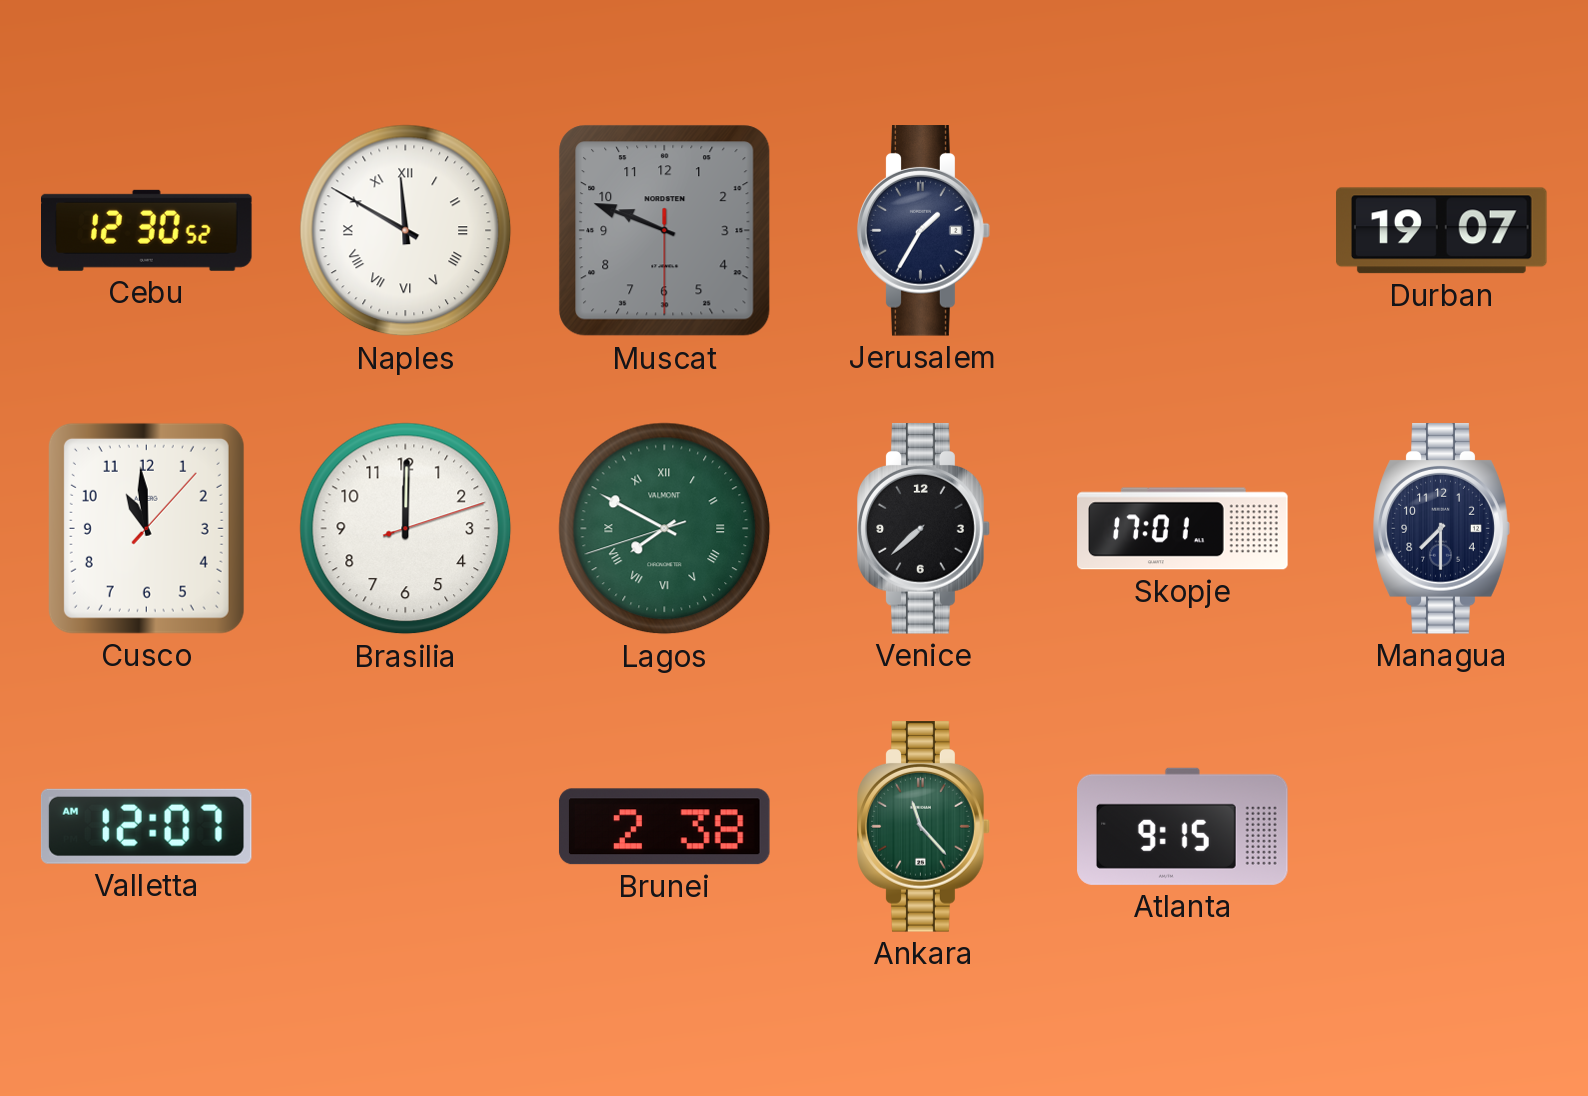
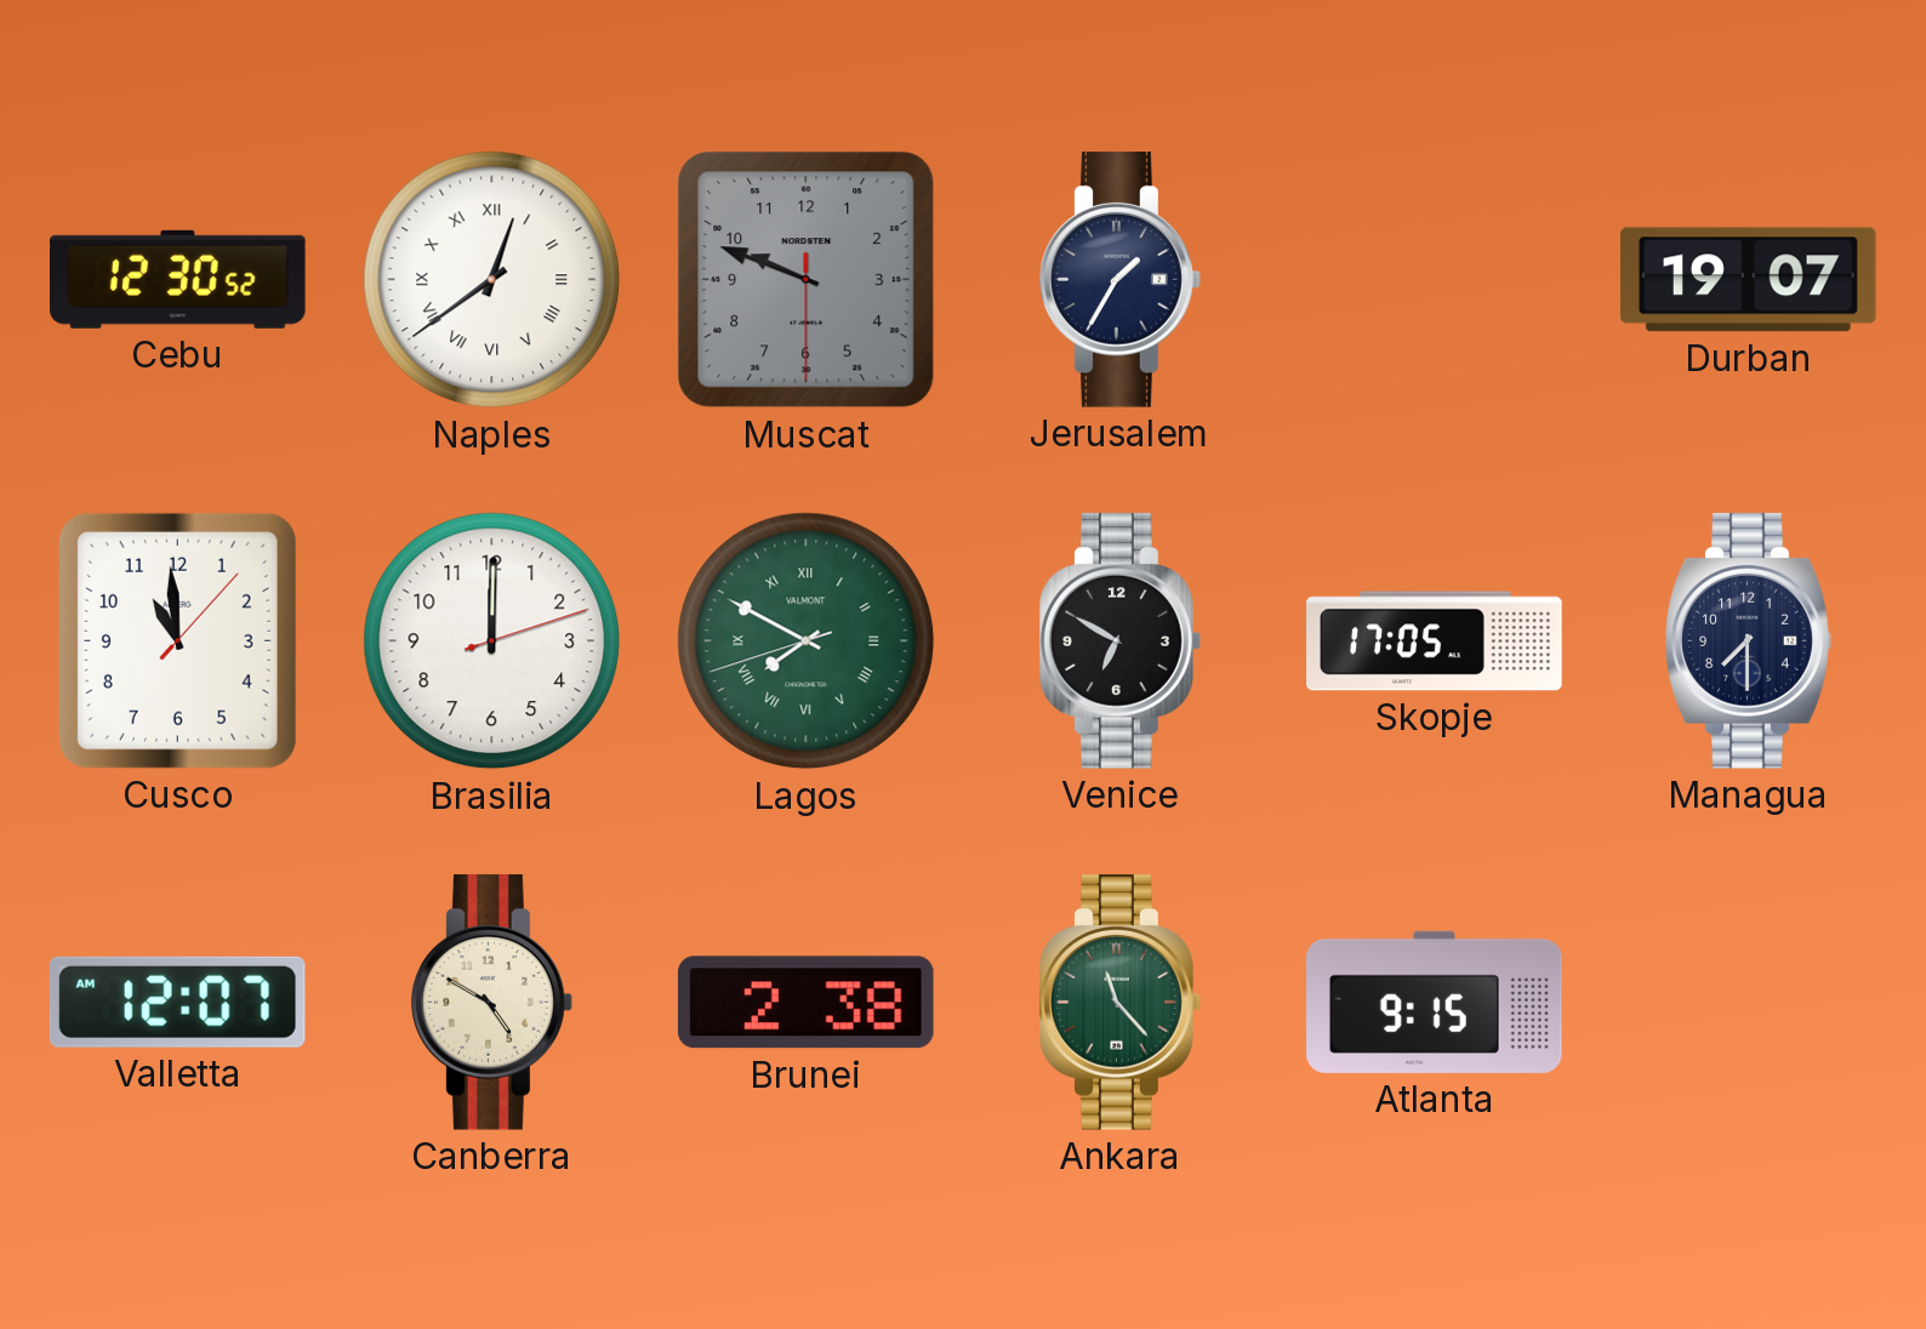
Naples: 11:50 -> 12:39
Venice: 7:38 -> 6:50
Skopje: 17:01 -> 17:05
Canberra: none -> 4:50
